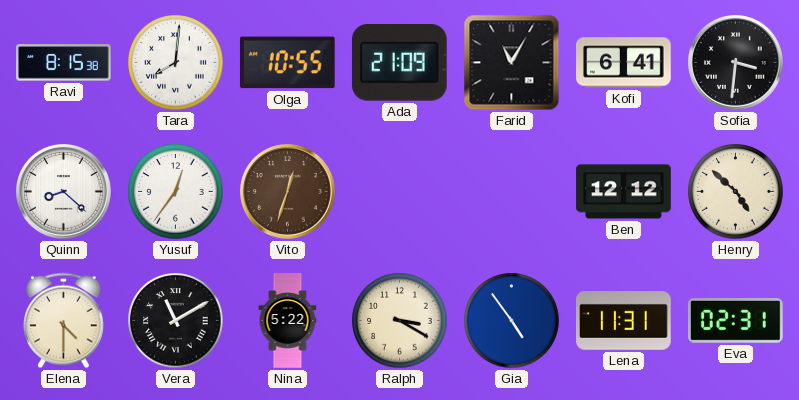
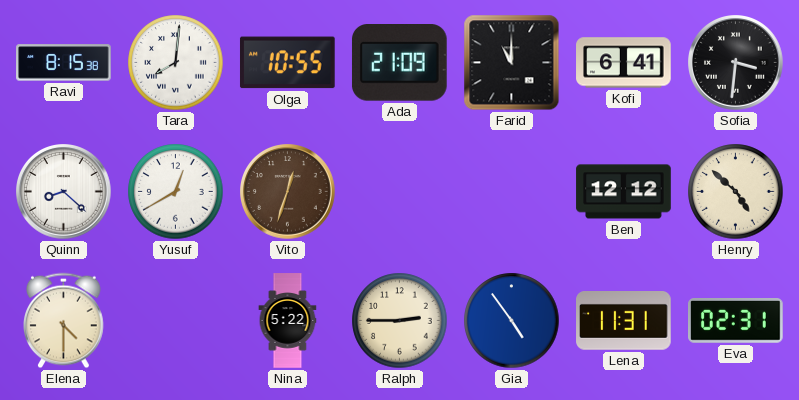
Farid: 11:05 -> 11:00
Yusuf: 12:36 -> 12:40
Vera: 11:10 -> none
Ralph: 3:20 -> 2:45
